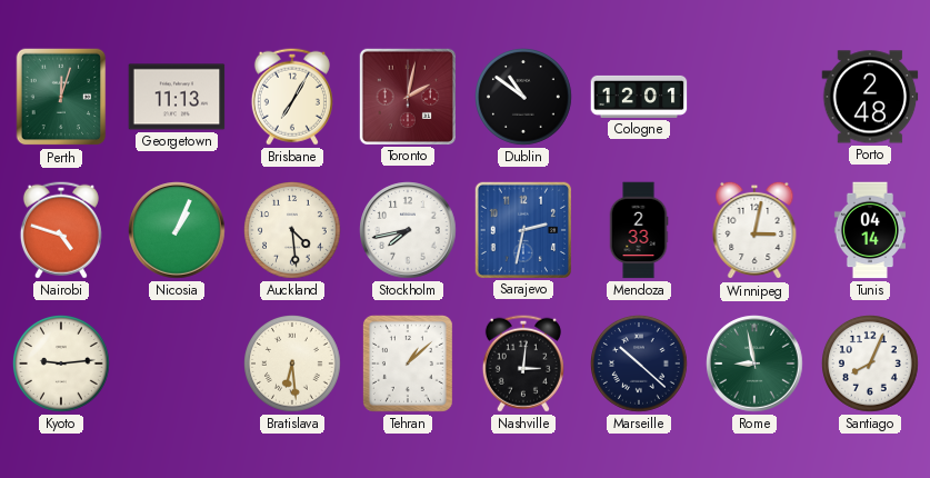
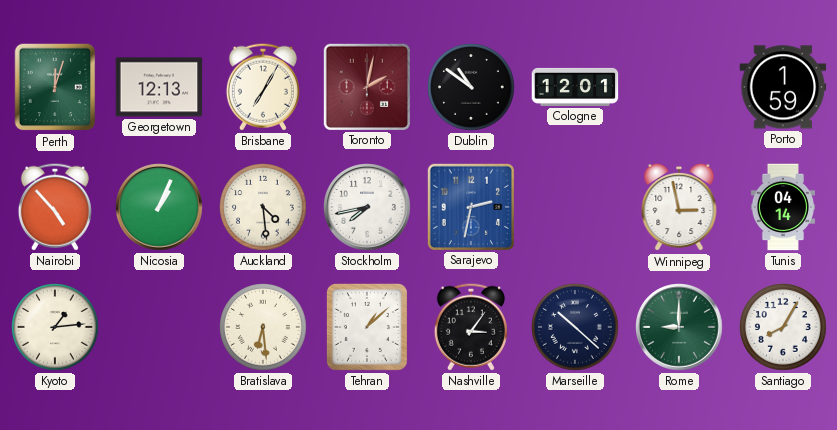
Georgetown: 11:13 -> 12:13
Porto: 2:48 -> 1:59
Nairobi: 4:48 -> 4:53
Mendoza: 2:33 -> none
Winnipeg: 3:02 -> 2:58
Kyoto: 9:14 -> 1:14
Nashville: 3:01 -> 3:06
Rome: 8:58 -> 9:00
Santiago: 8:04 -> 8:05
